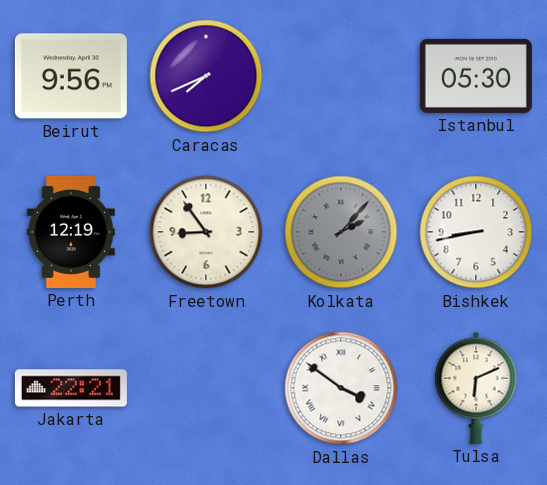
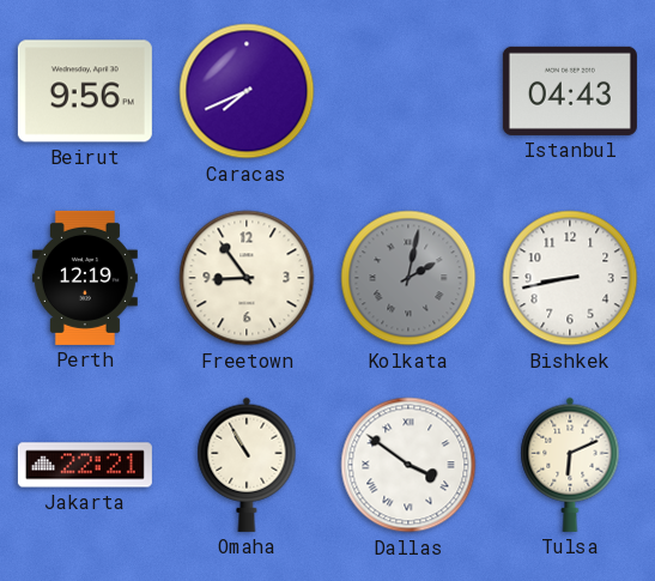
Istanbul: 05:30 -> 04:43
Kolkata: 2:07 -> 2:02
Omaha: none -> 10:55
